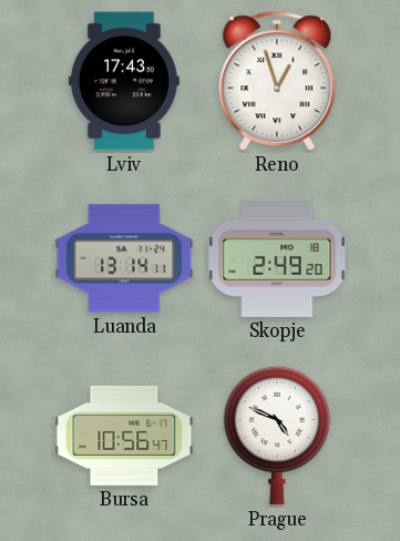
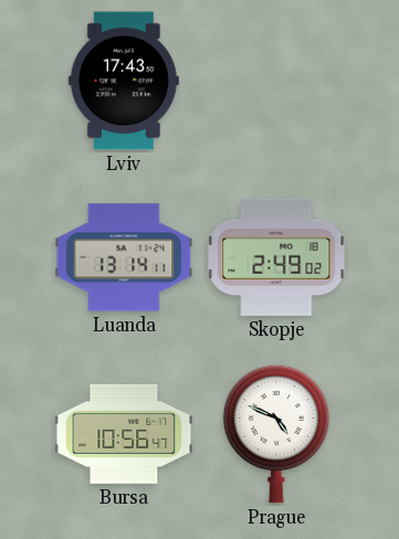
Reno: 12:57 -> none
Skopje: 2:49:20 -> 2:49:02
